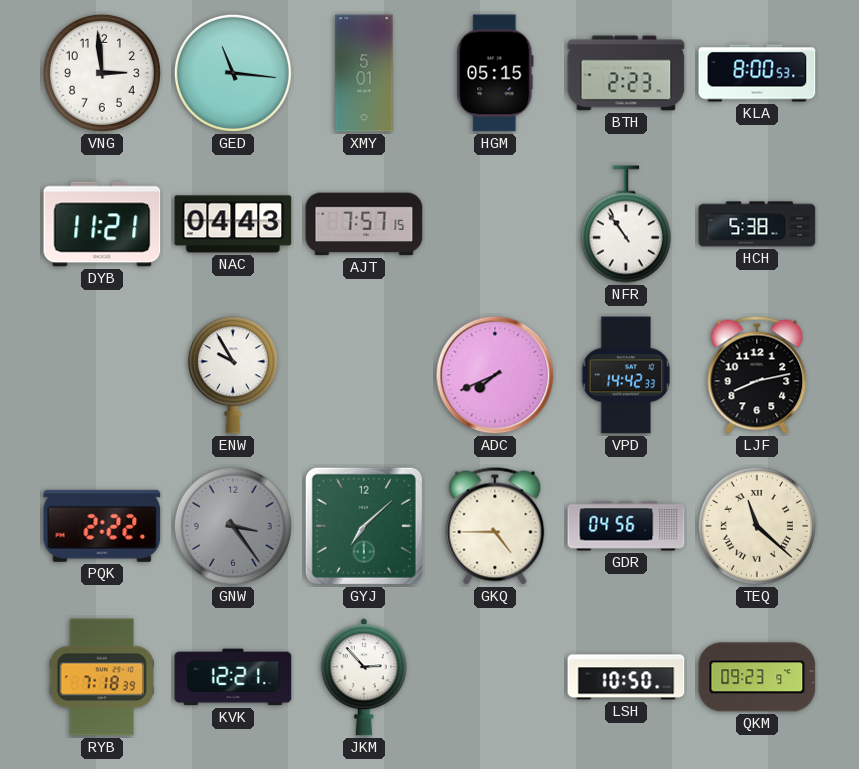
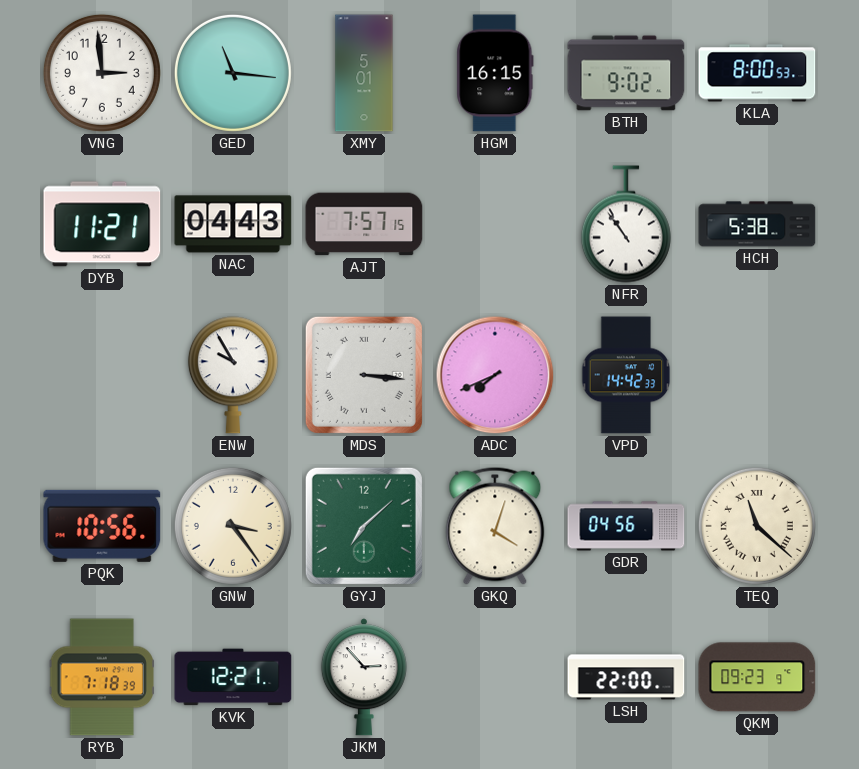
HGM: 05:15 -> 16:15
BTH: 2:23 -> 9:02
MDS: none -> 3:16
LJF: 8:13 -> none
PQK: 2:22 -> 10:56
GNW dial: grey -> cream
GKQ: 4:45 -> 4:03
LSH: 10:50 -> 22:00
